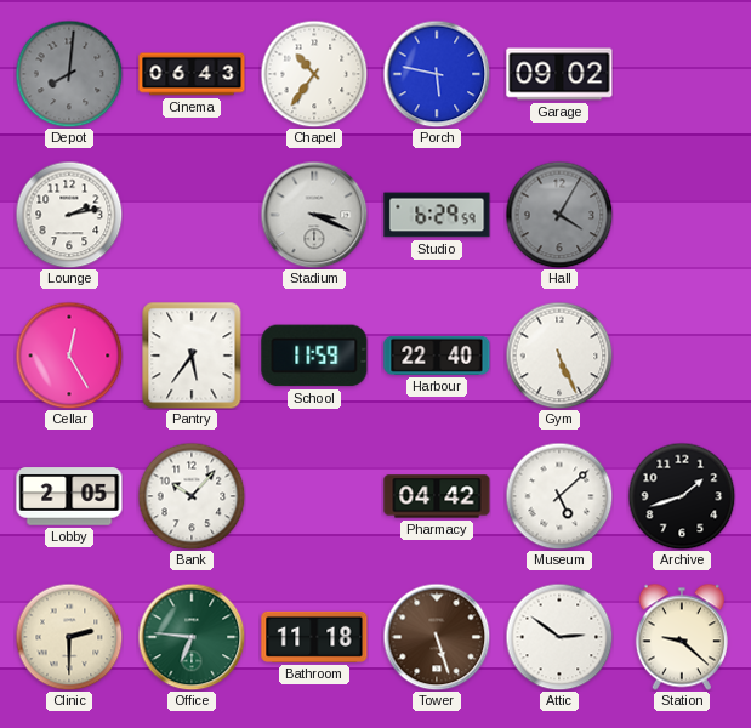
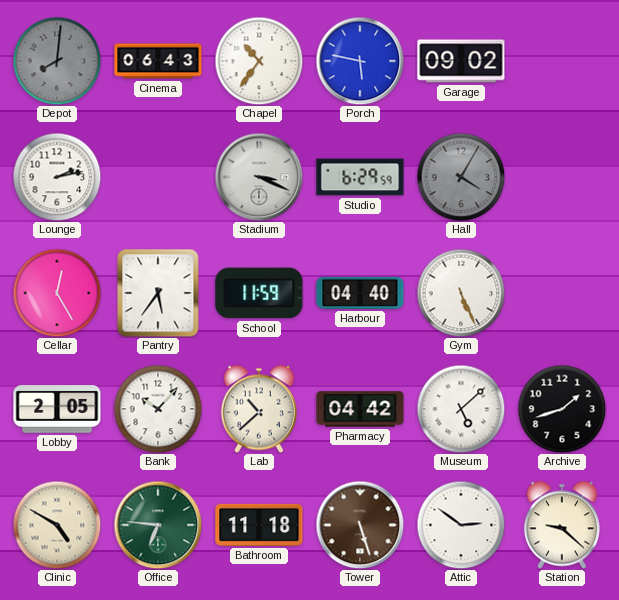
Harbour: 22:40 -> 04:40
Lab: none -> 10:38
Clinic: 2:30 -> 4:50
